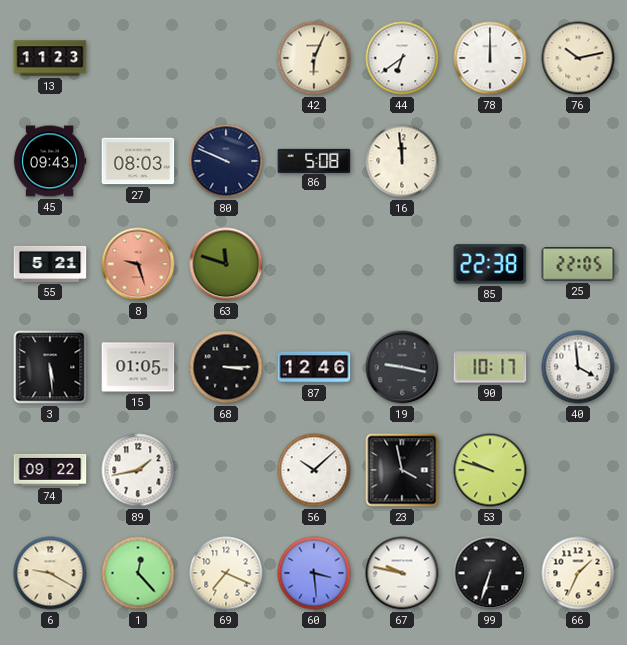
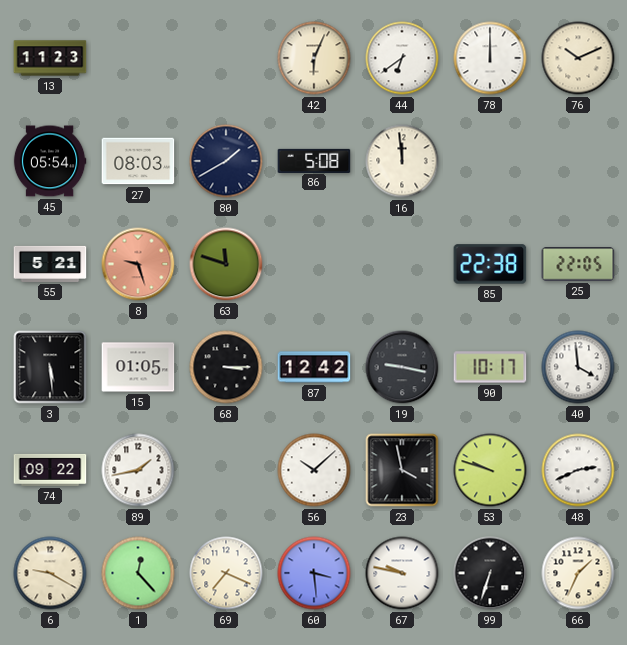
76: 10:13 -> 10:11
45: 09:43 -> 05:54
80: 9:49 -> 1:40
87: 12:46 -> 12:42
48: none -> 2:41
